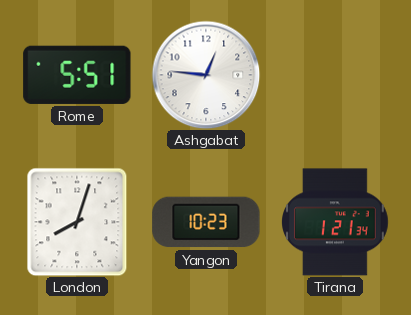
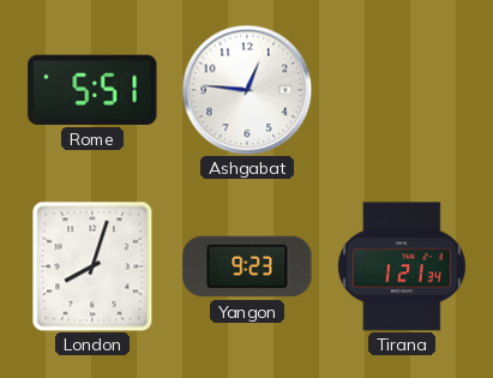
Yangon: 10:23 -> 9:23
